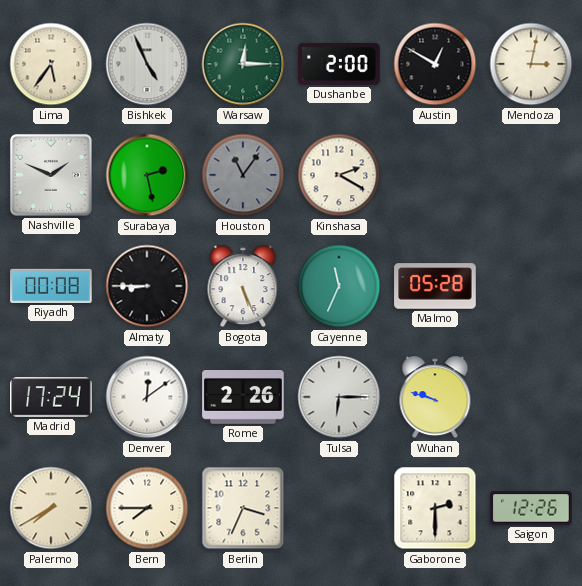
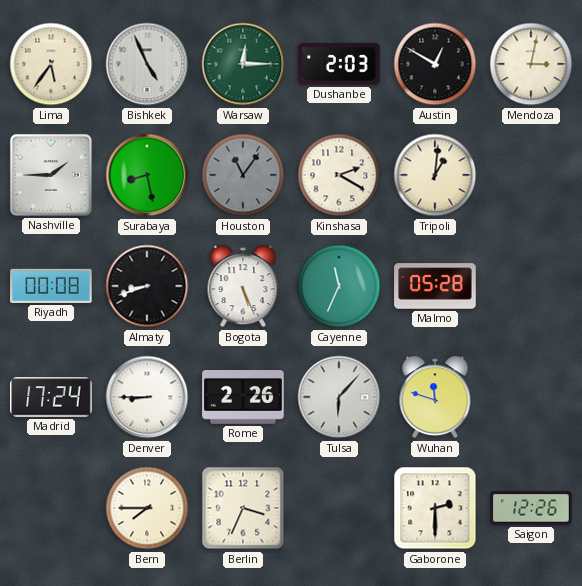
Dushanbe: 2:00 -> 2:03
Nashville: 1:49 -> 1:45
Surabaya: 2:28 -> 8:28
Tripoli: none -> 1:01
Almaty: 8:45 -> 8:42
Denver: 12:09 -> 8:45
Tulsa: 6:15 -> 6:07
Wuhan: 9:48 -> 11:48
Palermo: 7:40 -> none
